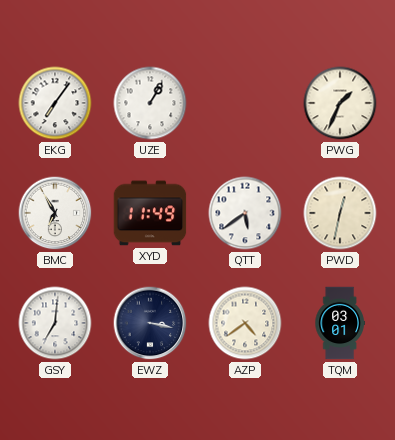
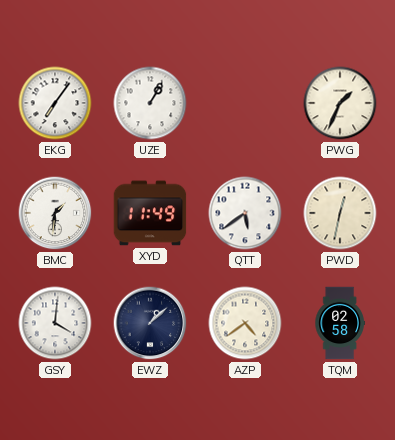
BMC: 6:55 -> 1:31
GSY: 7:01 -> 4:01
EWZ: 3:17 -> 1:08
TQM: 03:01 -> 02:58
